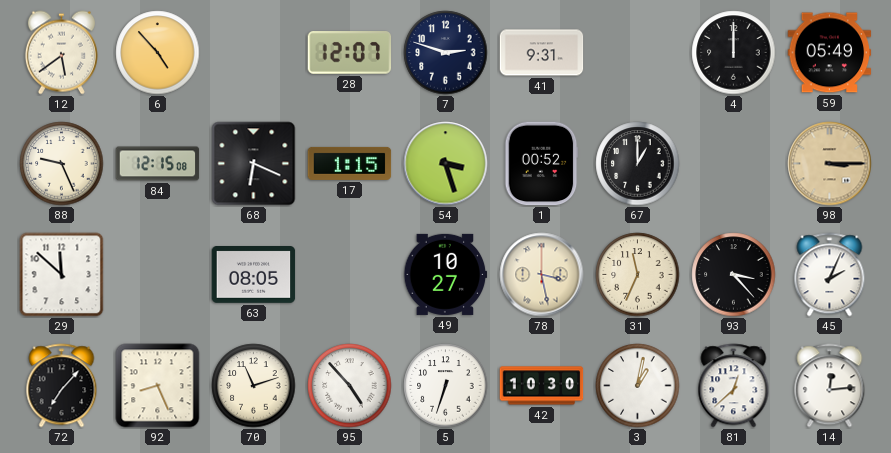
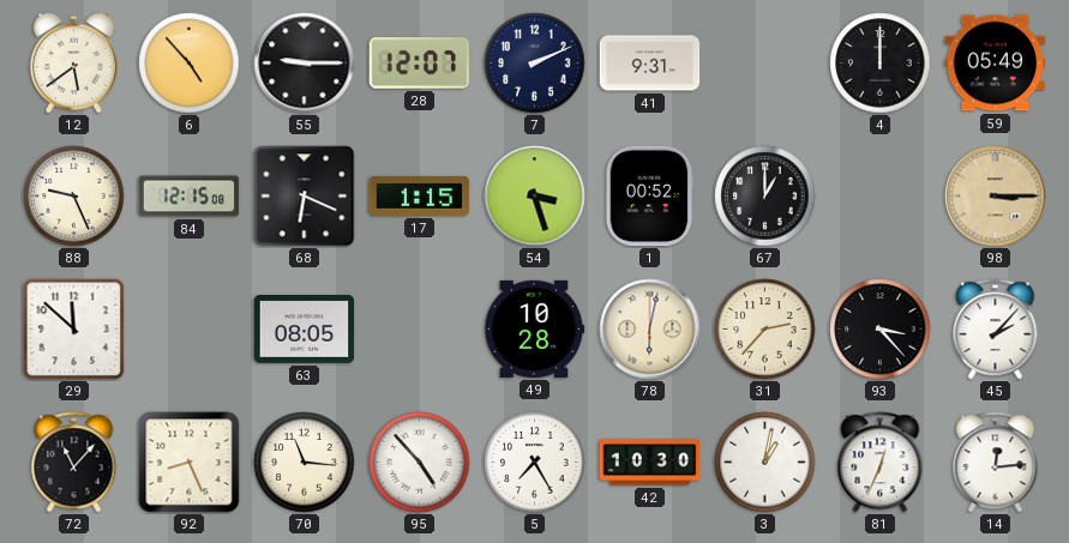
55: none -> 9:15
7: 2:48 -> 2:11
49: 10:27 -> 10:28
78: 3:28 -> 6:02
31: 11:34 -> 2:37
45: 2:04 -> 2:07
72: 7:07 -> 11:07
70: 11:12 -> 11:16
5: 6:33 -> 7:25
81: 12:38 -> 12:34
